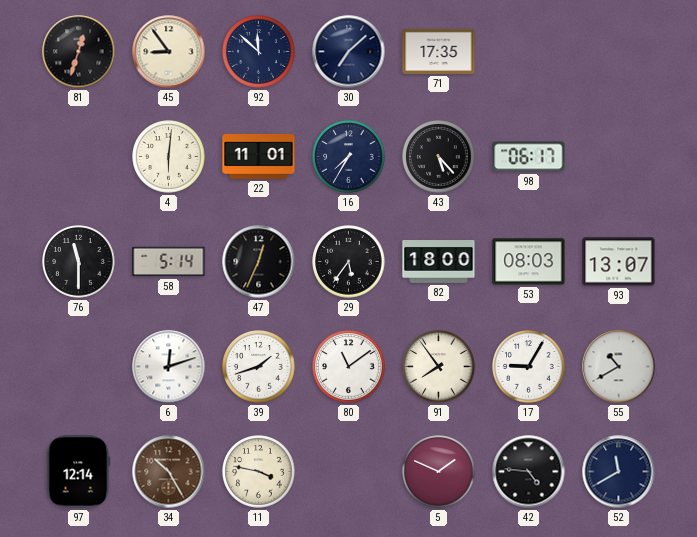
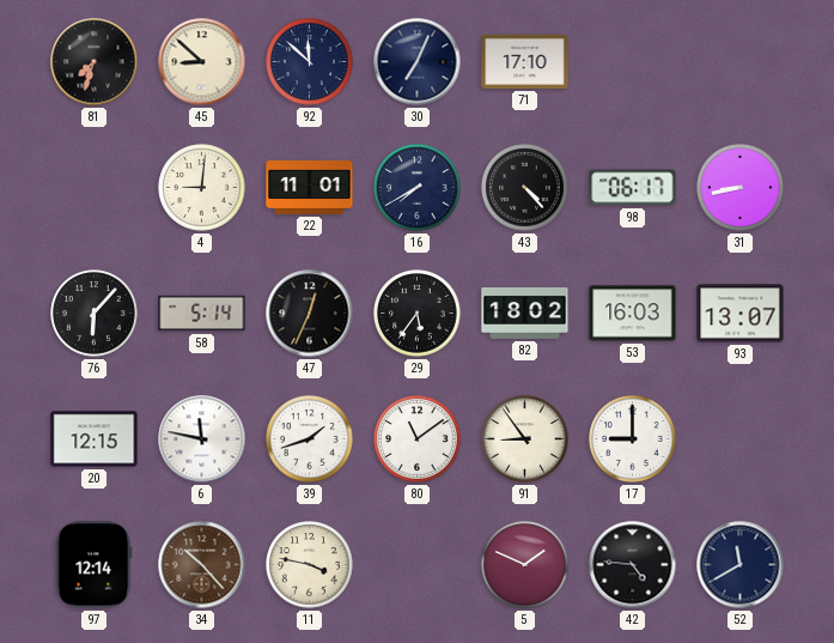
81: 12:33 -> 7:33
45: 8:54 -> 8:52
30: 7:08 -> 7:04
71: 17:35 -> 17:10
4: 6:01 -> 9:01
16: 7:35 -> 7:40
43: 5:23 -> 4:23
31: none -> 8:43
76: 11:30 -> 6:07
82: 18:00 -> 18:02
53: 08:03 -> 16:03
20: none -> 12:15
6: 12:12 -> 11:47
91: 7:54 -> 8:54
17: 9:05 -> 9:00
55: 10:40 -> none
34: 10:25 -> 10:23
